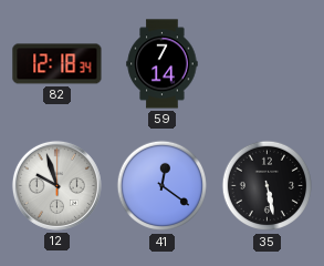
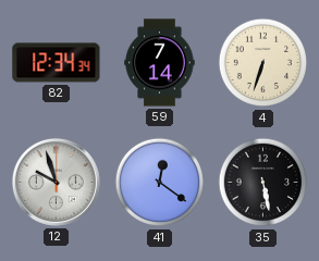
82: 12:18 -> 12:34
4: none -> 6:33
